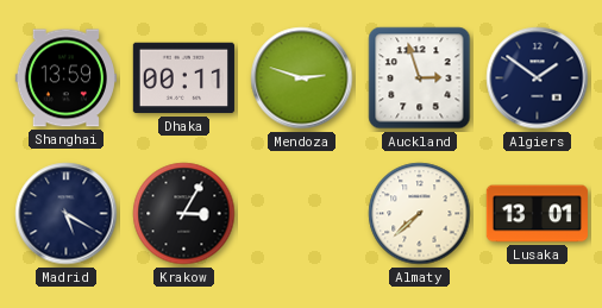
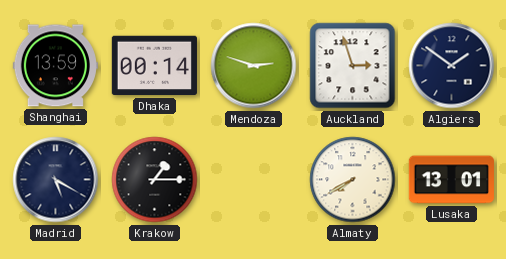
Dhaka: 00:11 -> 00:14
Krakow: 3:05 -> 1:15
Almaty: 7:38 -> 7:40
